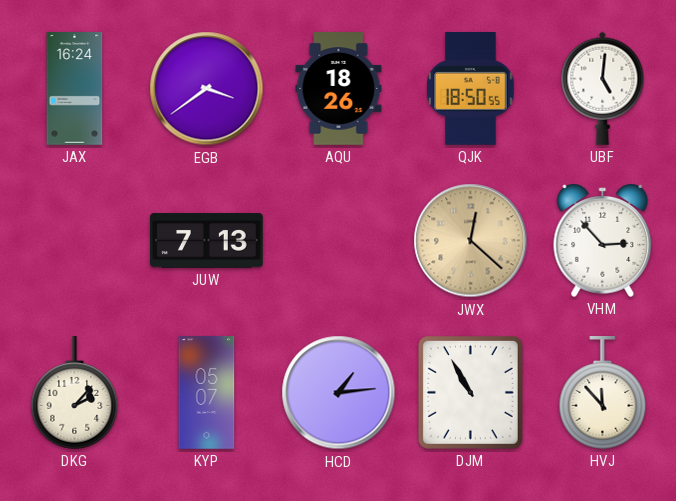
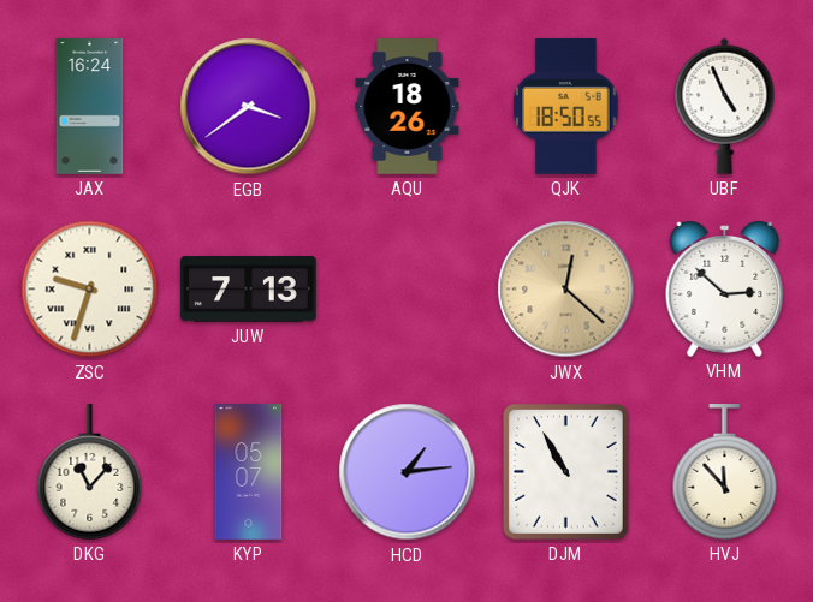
UBF: 5:01 -> 4:56
ZSC: none -> 9:33
VHM: 2:53 -> 2:52
DKG: 2:07 -> 11:07
